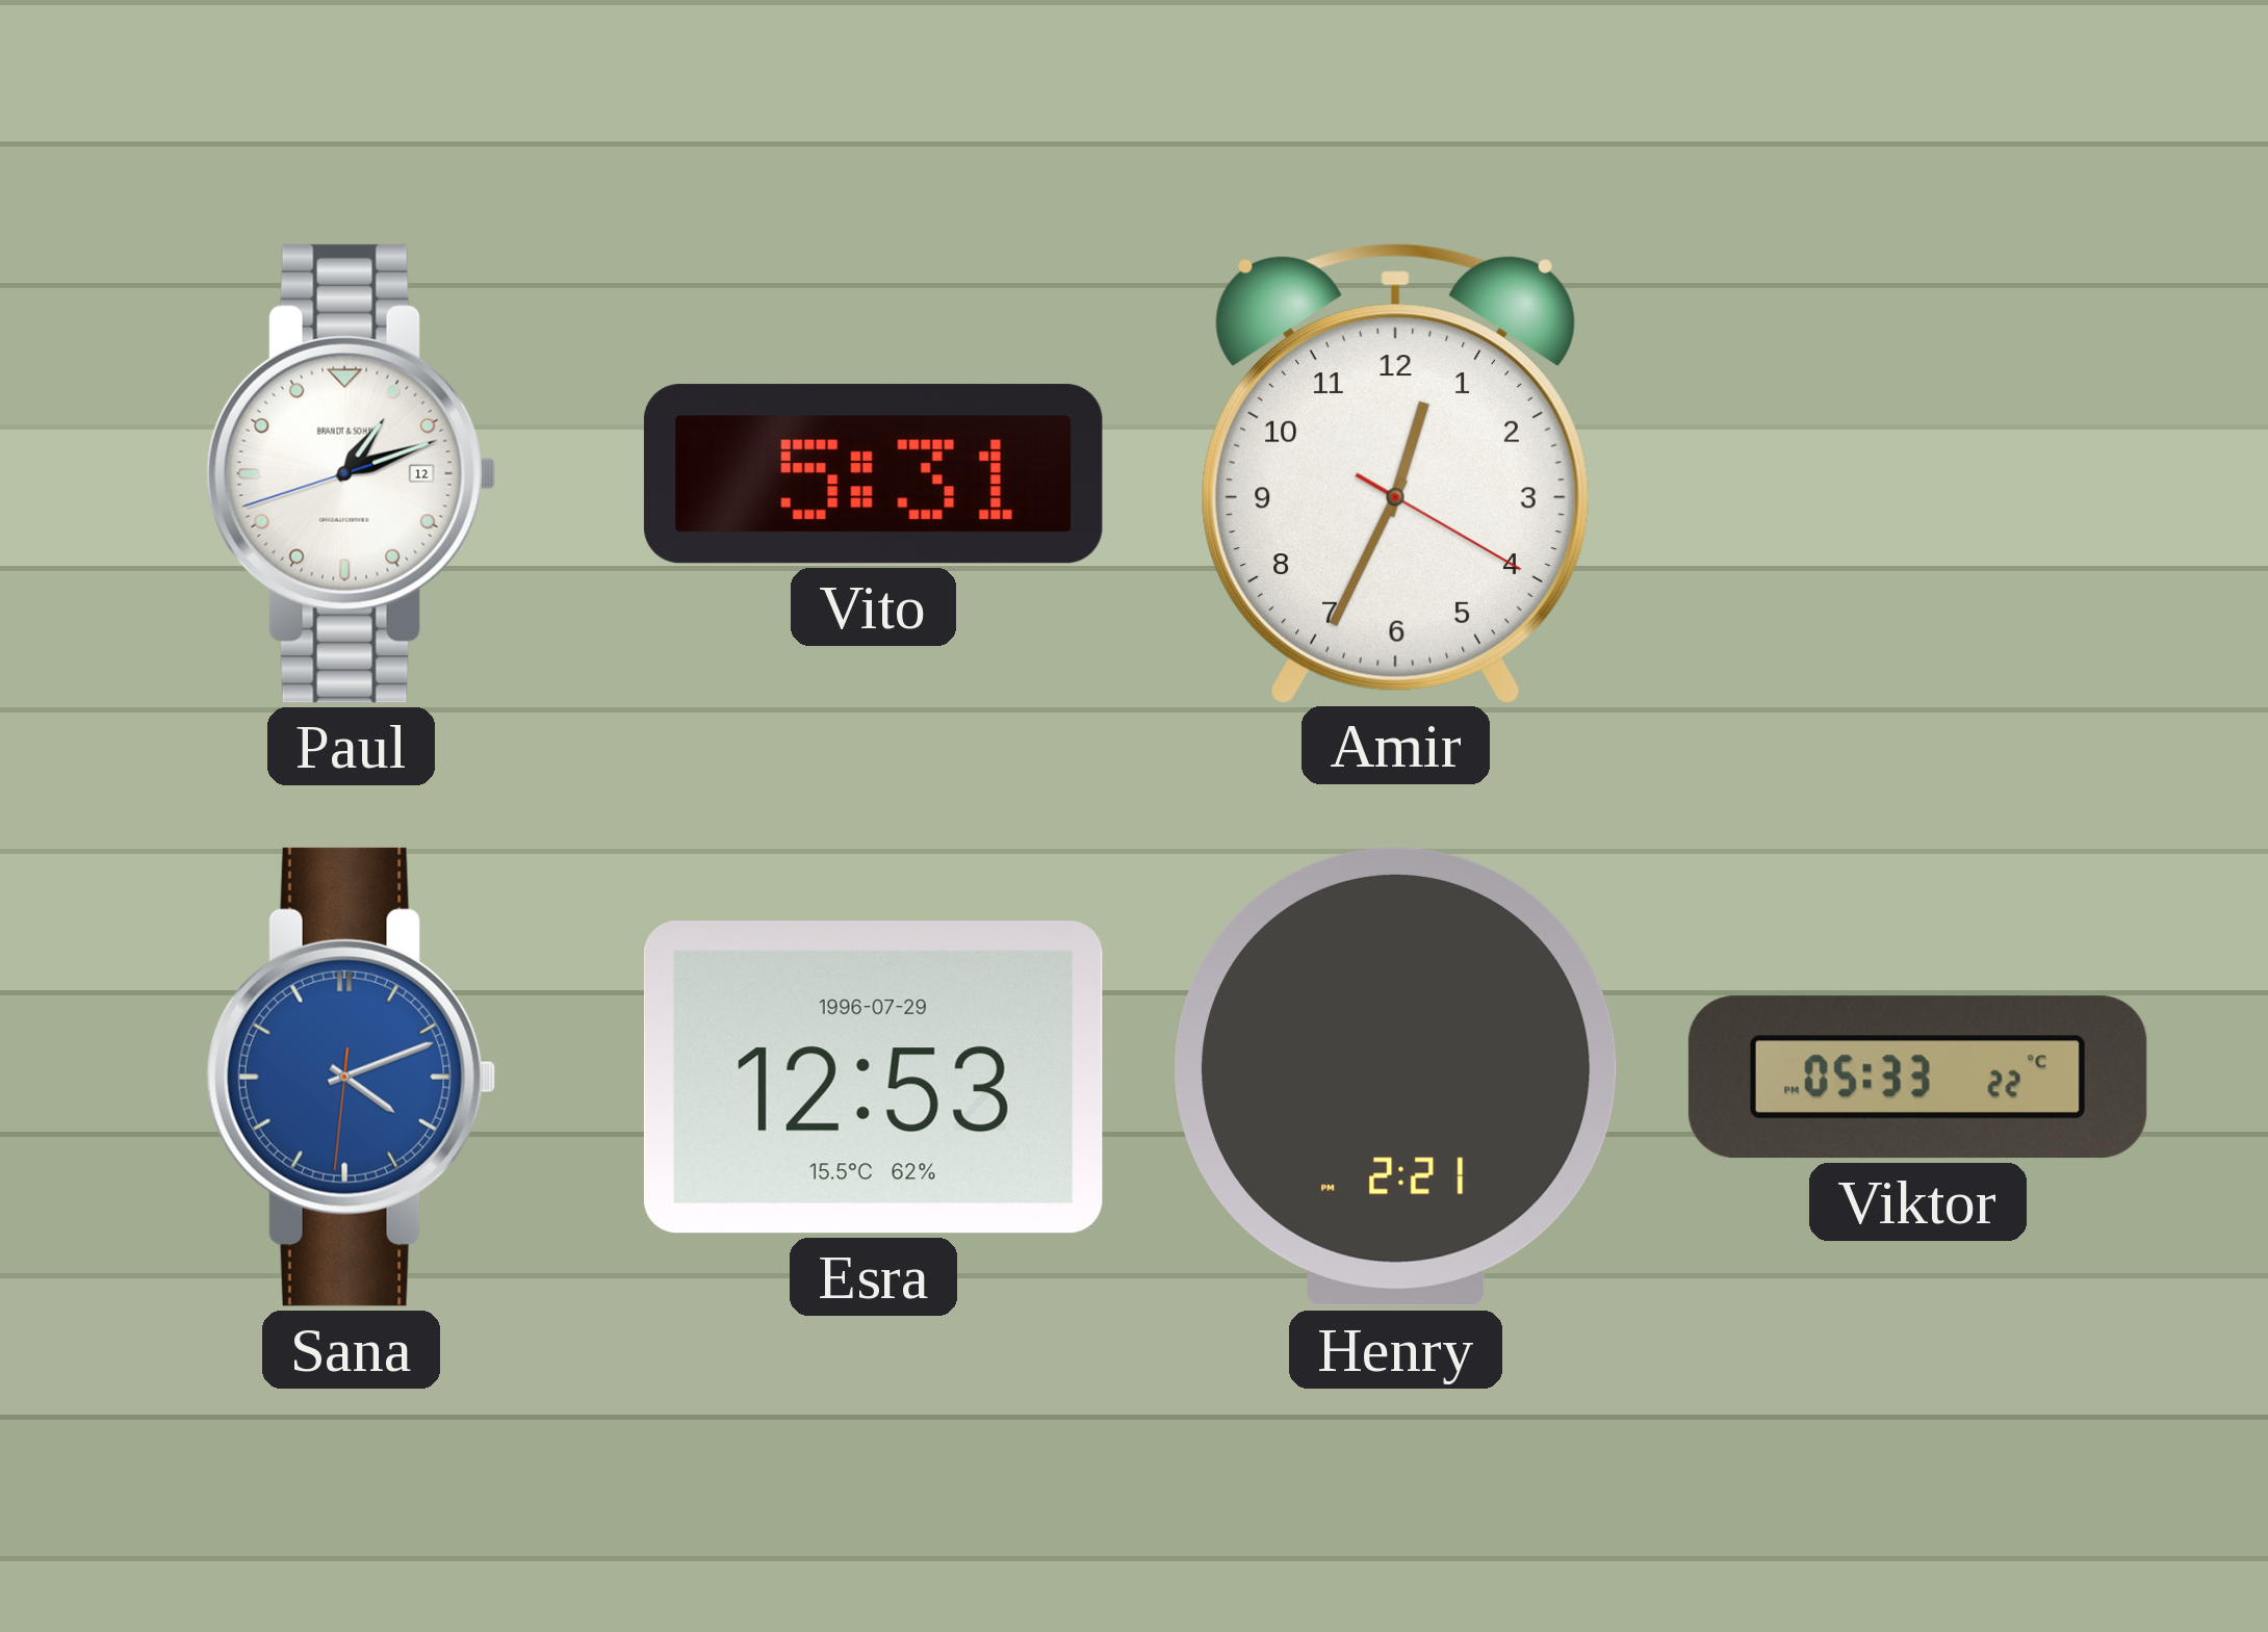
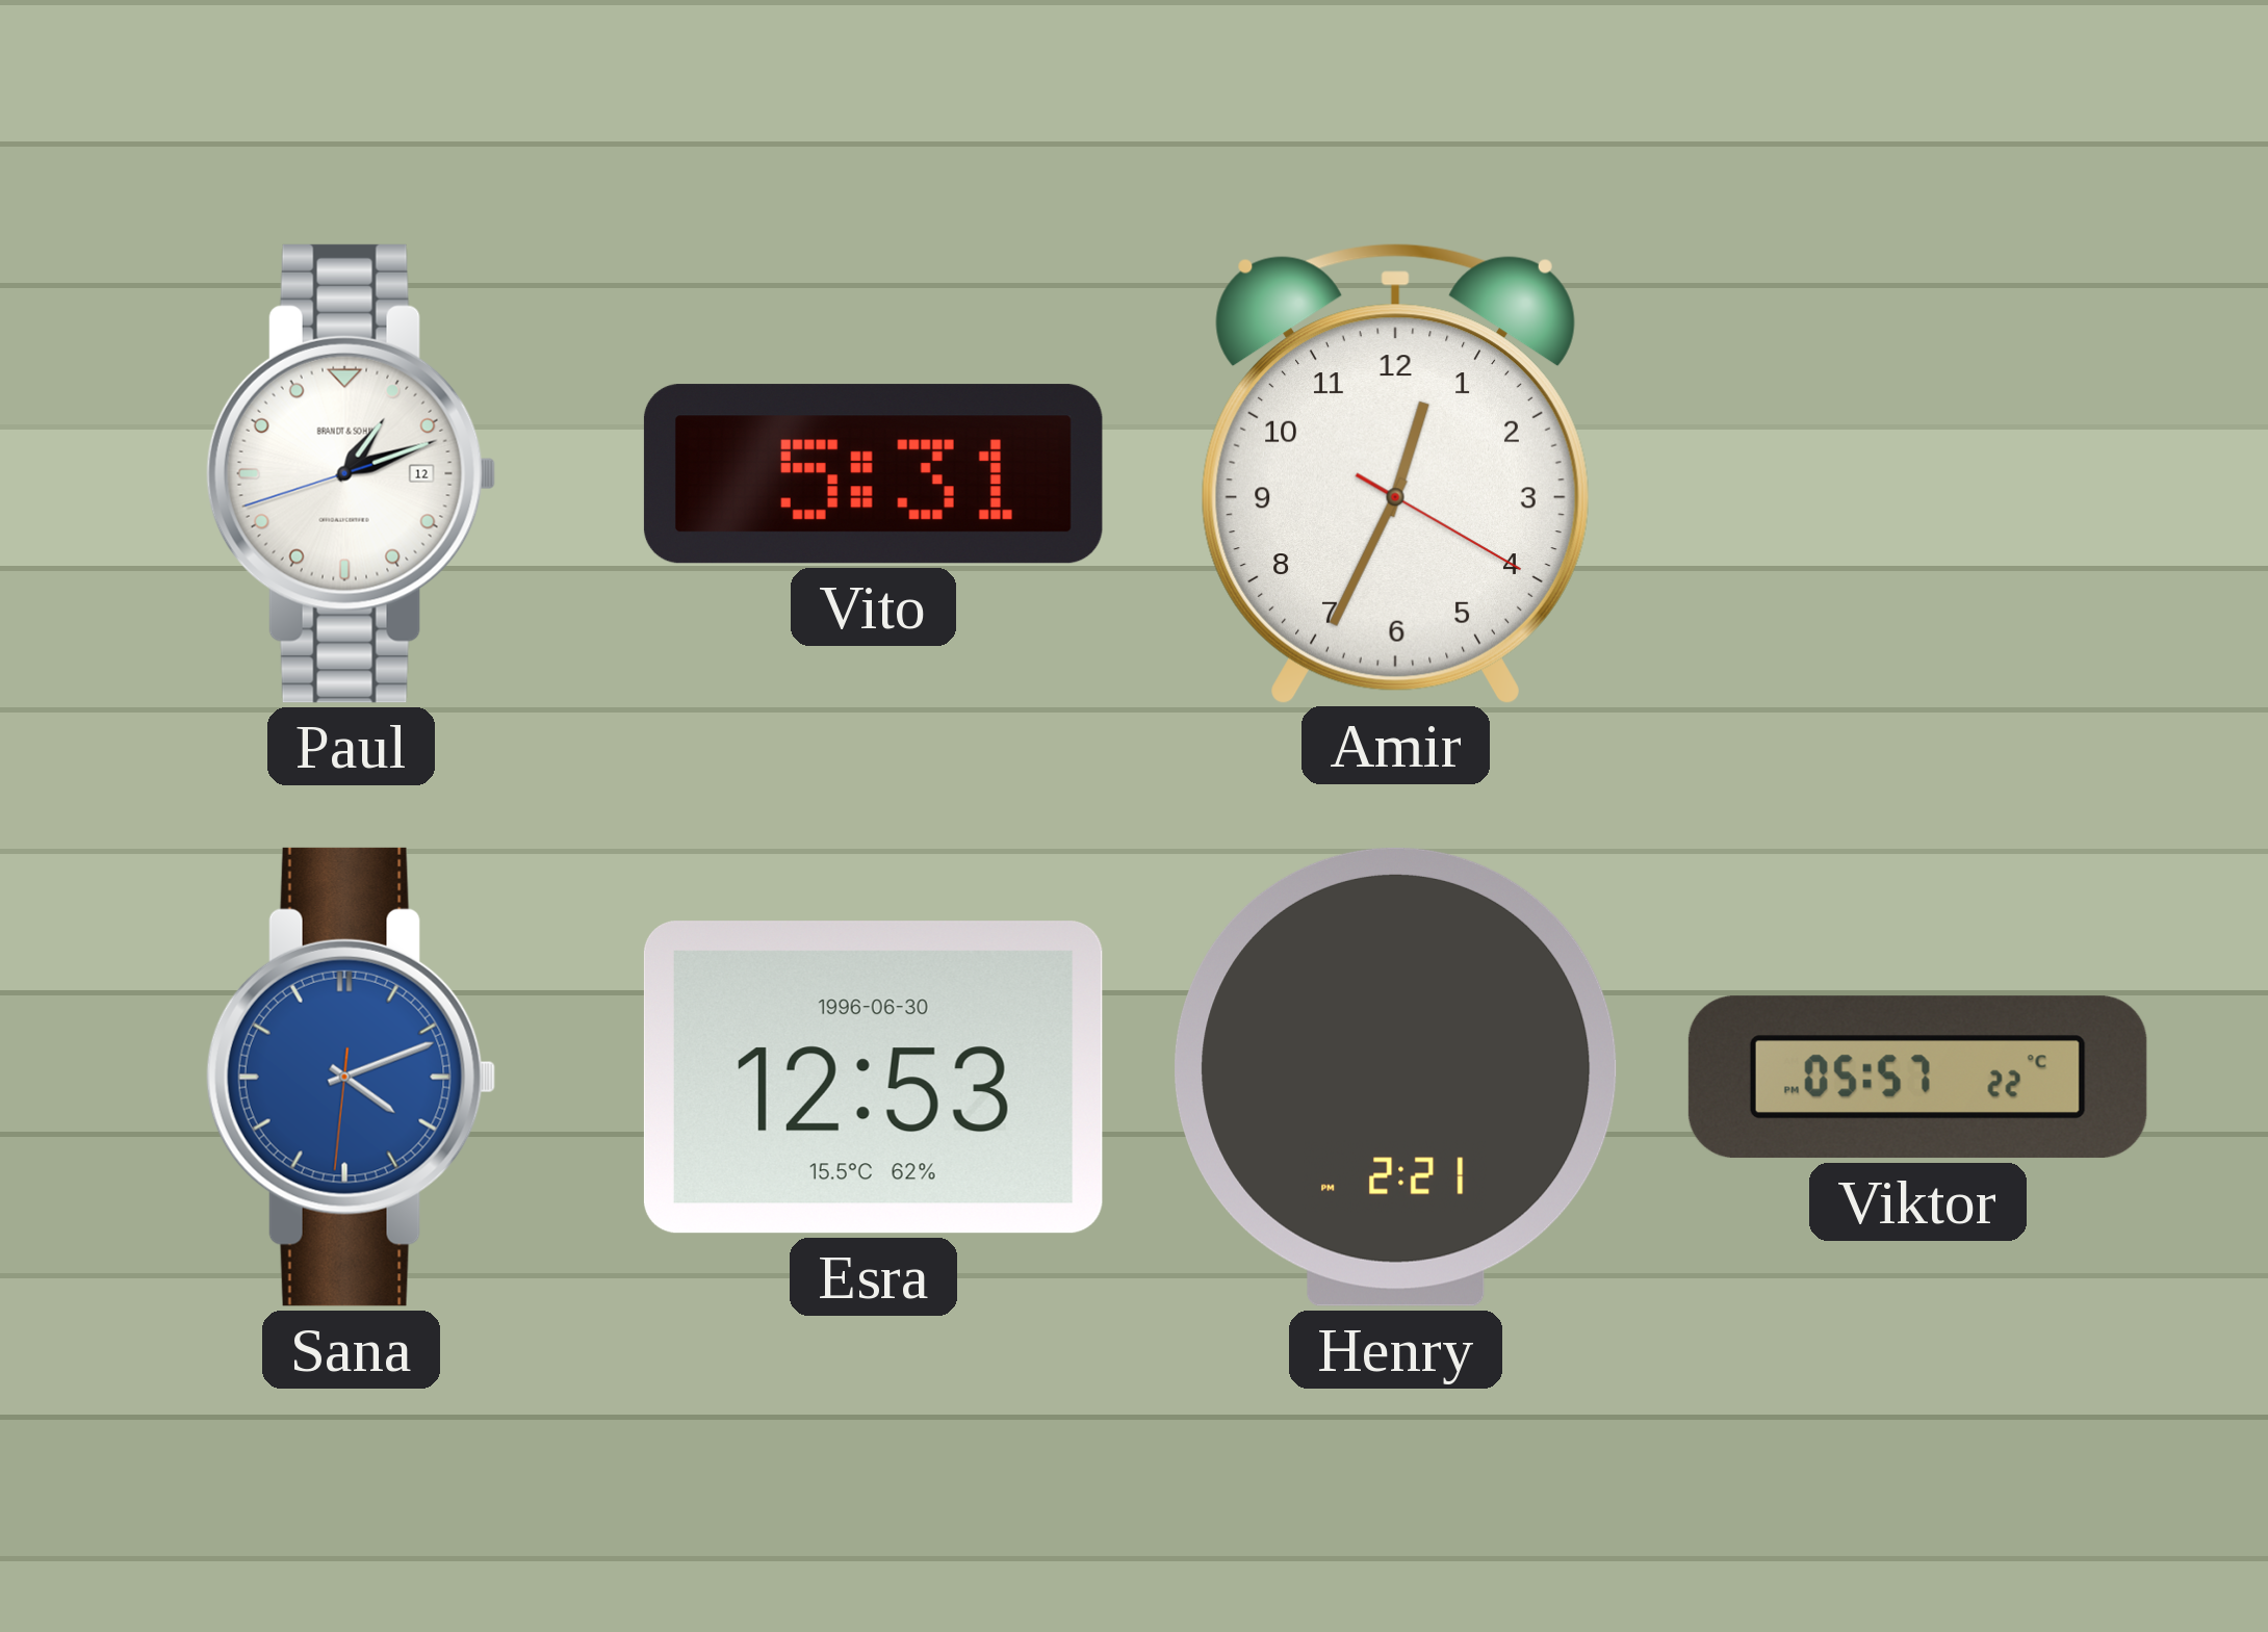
Esra date: 1996-07-29 -> 1996-06-30
Viktor: 05:33 -> 05:57
